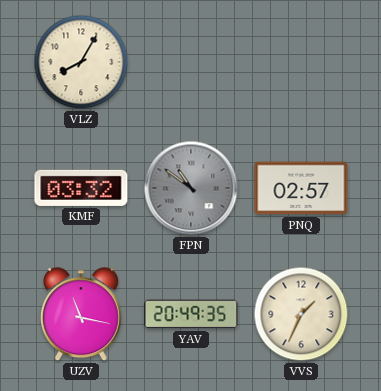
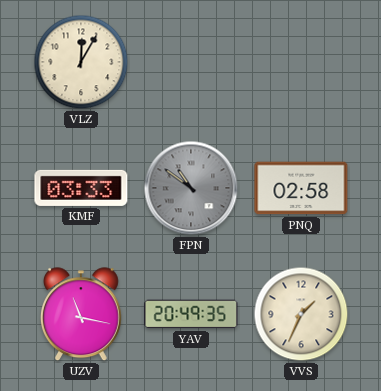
VLZ: 8:05 -> 12:05
KMF: 03:32 -> 03:33
PNQ: 02:57 -> 02:58
